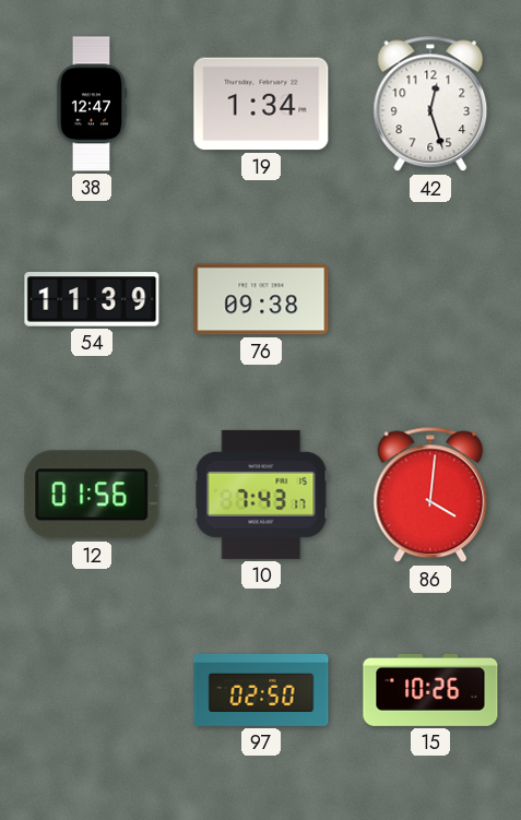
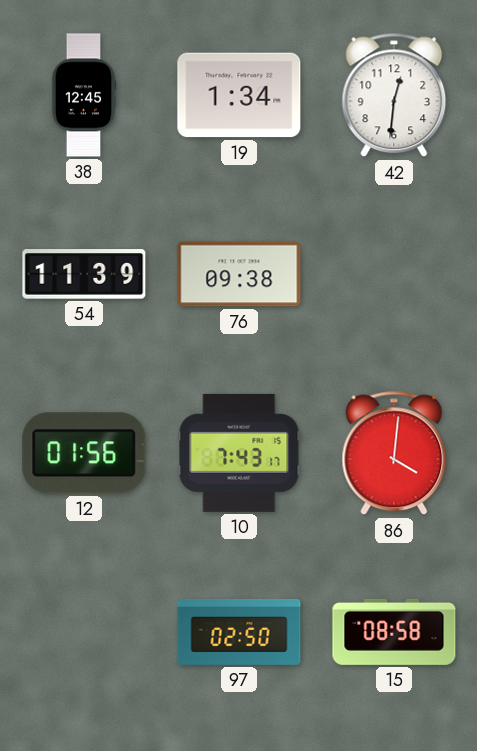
38: 12:47 -> 12:45
42: 12:27 -> 12:31
15: 10:26 -> 08:58
